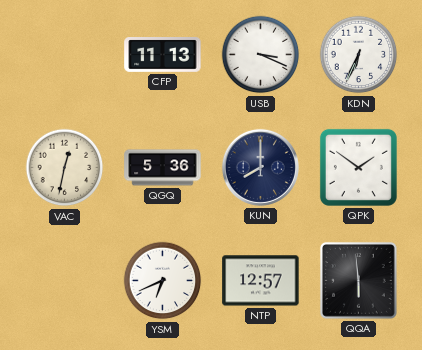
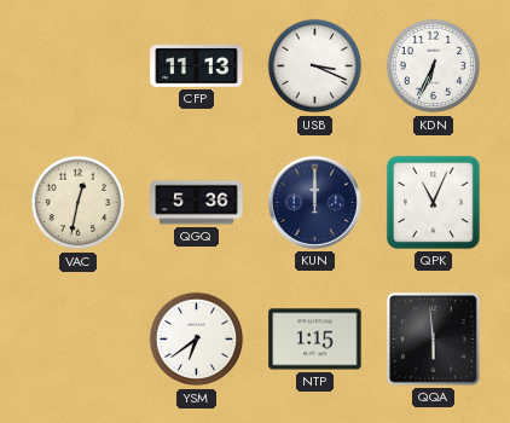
KUN: 8:00 -> 12:00
QPK: 1:51 -> 11:04
YSM: 6:41 -> 6:39
NTP: 12:57 -> 1:15
